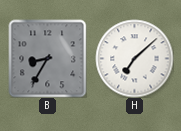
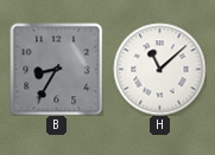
H: 7:08 -> 11:08
